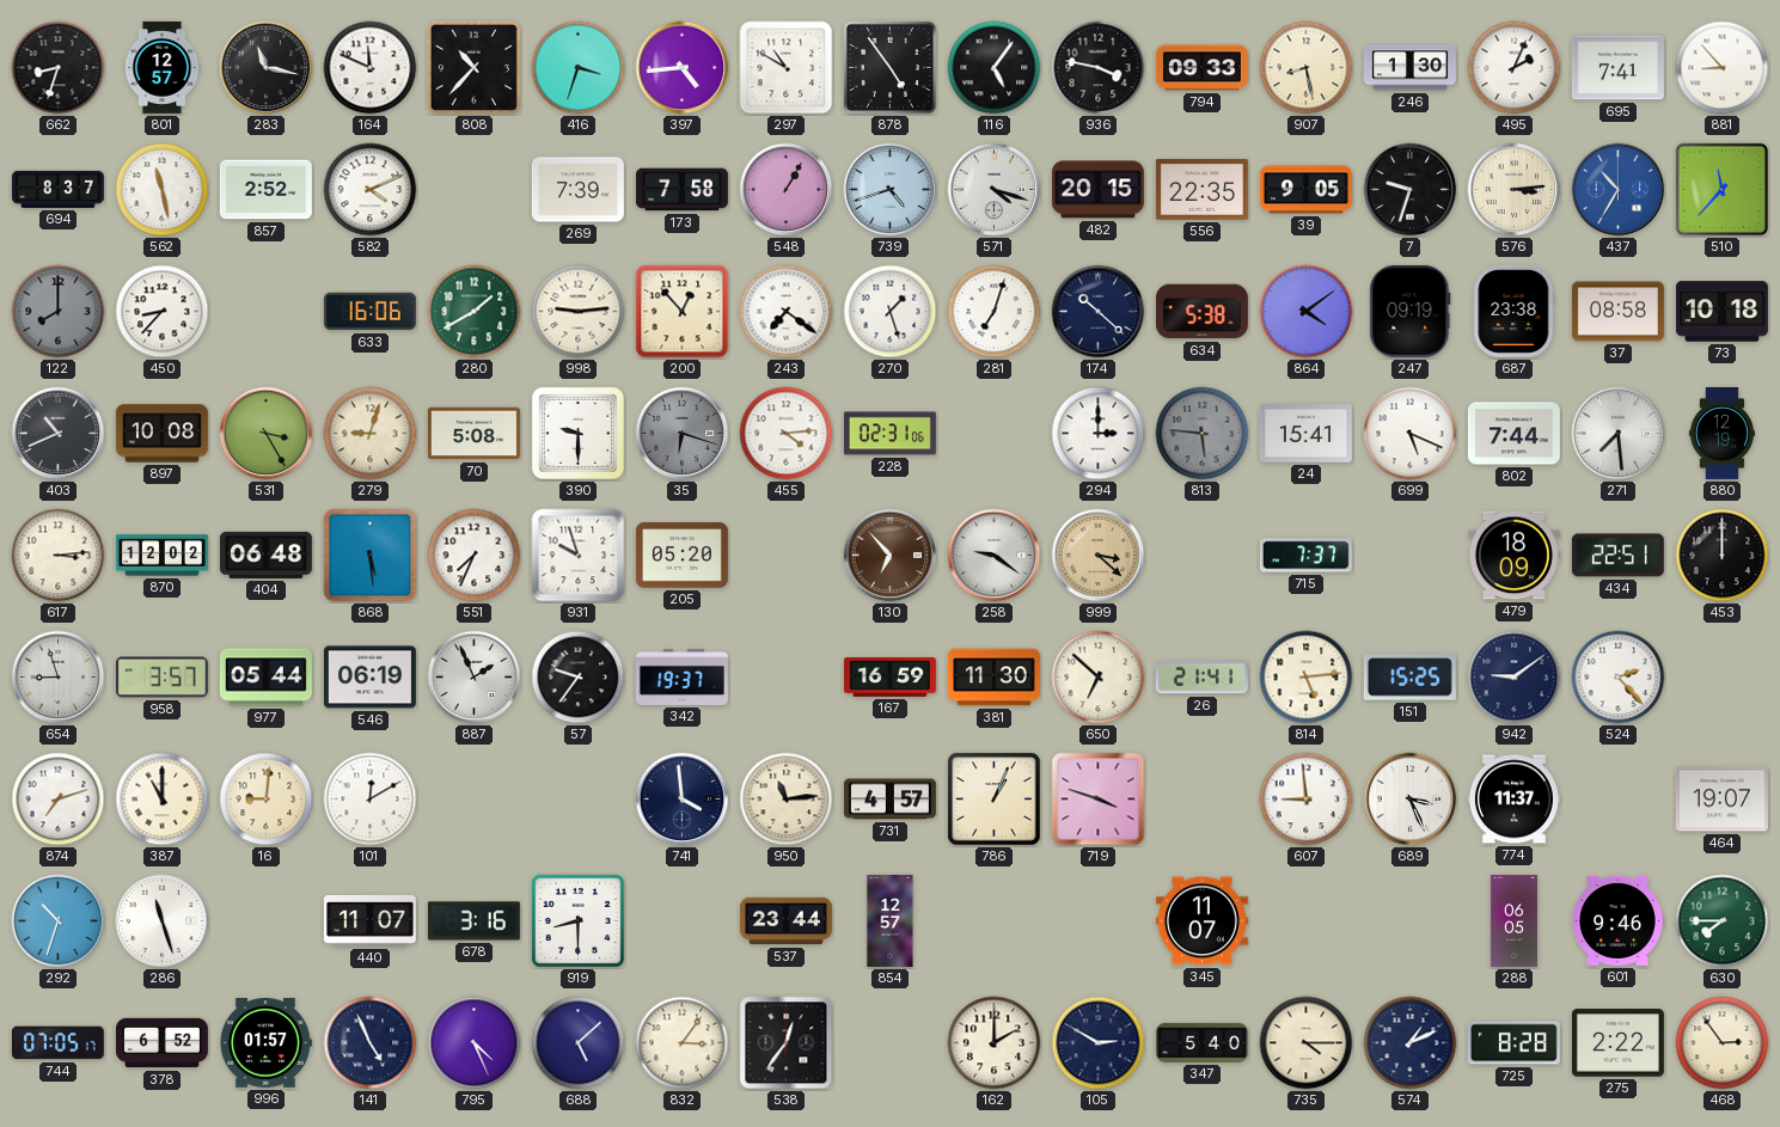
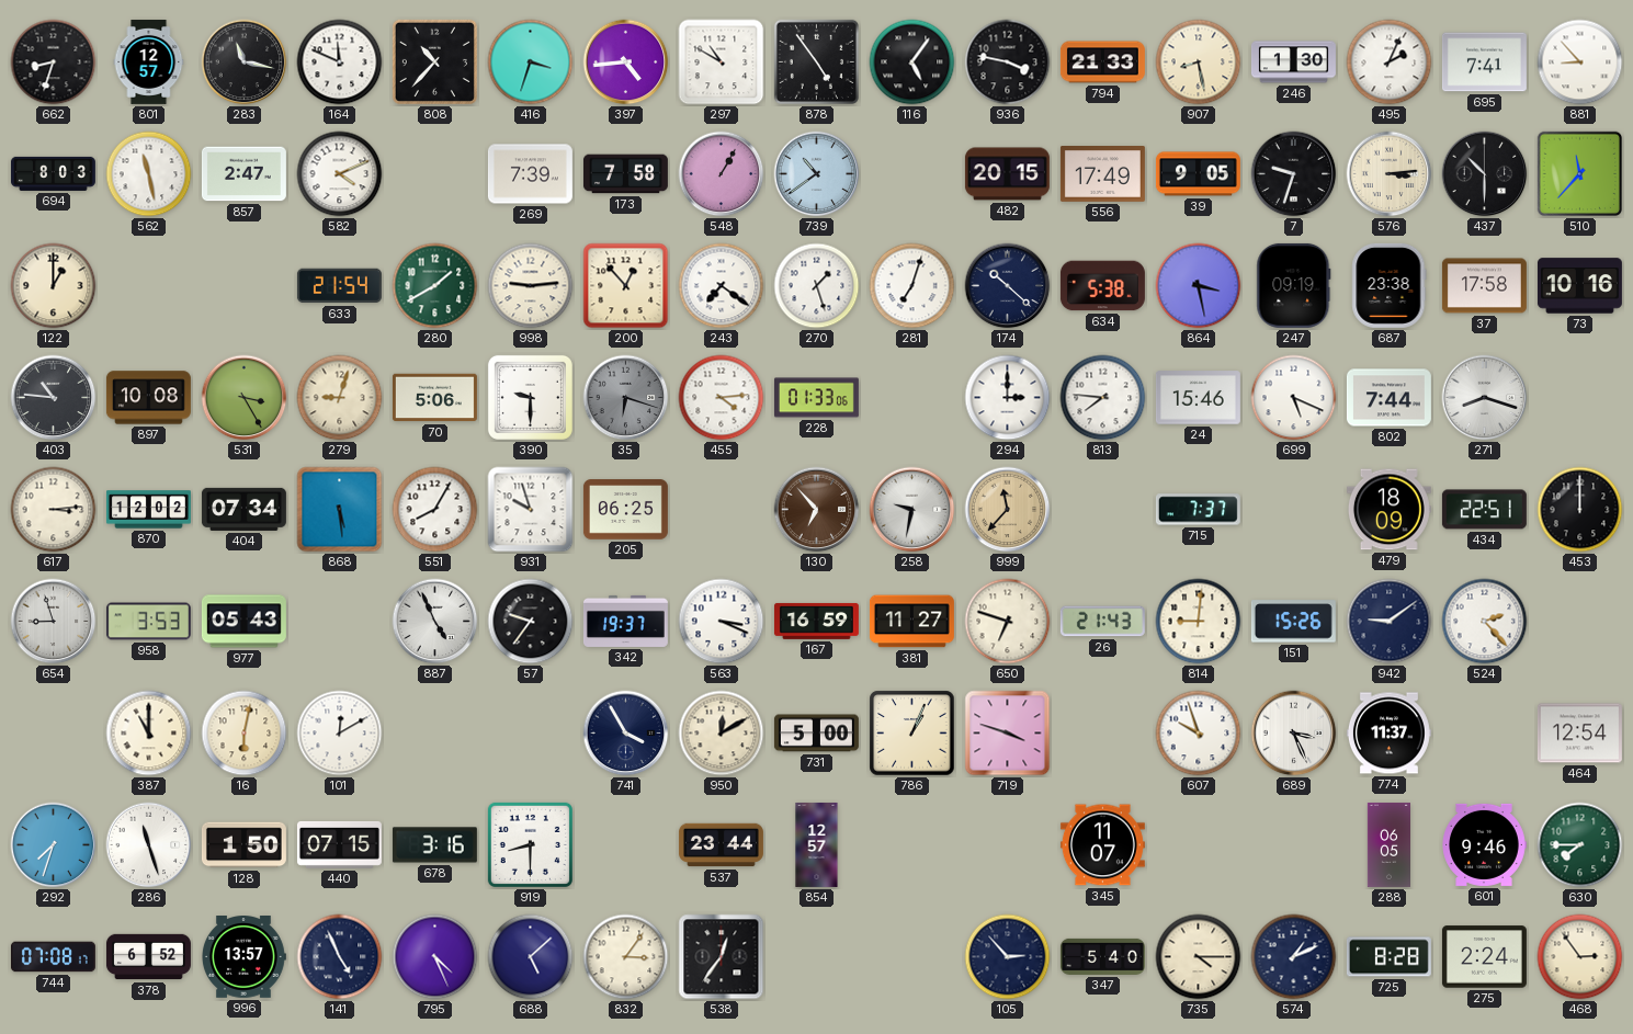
794: 09:33 -> 21:33
694: 8:37 -> 8:03
857: 2:52 -> 2:47
739: 4:42 -> 10:39
571: 4:18 -> none
556: 22:35 -> 17:49
437: 10:35 -> 10:30
437 dial: blue -> black
122: 8:00 -> 1:00
122 dial: grey -> cream
450: 8:37 -> none
633: 16:06 -> 21:54
864: 4:09 -> 3:28
37: 08:58 -> 17:58
73: 10:18 -> 10:16
403: 10:41 -> 10:46
70: 5:08 -> 5:06
228: 02:31 -> 01:33
813: 5:46 -> 7:46
813 dial: grey -> white
24: 15:41 -> 15:46
271: 7:29 -> 8:18
880: 12:19 -> none
404: 06:48 -> 07:34
551: 7:34 -> 8:05
205: 05:20 -> 06:25
258: 9:21 -> 9:32
999: 3:22 -> 11:37
958: 3:57 -> 3:53
977: 05:44 -> 05:43
546: 06:19 -> none
887: 1:56 -> 4:56
563: none -> 3:19
381: 11:30 -> 11:27
650: 6:52 -> 6:48
26: 21:41 -> 21:43
814: 5:14 -> 9:01
151: 15:25 -> 15:26
874: 7:12 -> none
16: 9:01 -> 6:02
741: 3:59 -> 3:55
950: 11:14 -> 12:10
731: 4:57 -> 5:00
607: 8:59 -> 9:57
464: 19:07 -> 12:54
292: 10:33 -> 7:33
128: none -> 1:50
440: 11:07 -> 07:15
744: 07:05 -> 07:08
996: 01:57 -> 13:57
162: 2:00 -> none
105: 2:50 -> 2:53
275: 2:22 -> 2:24
